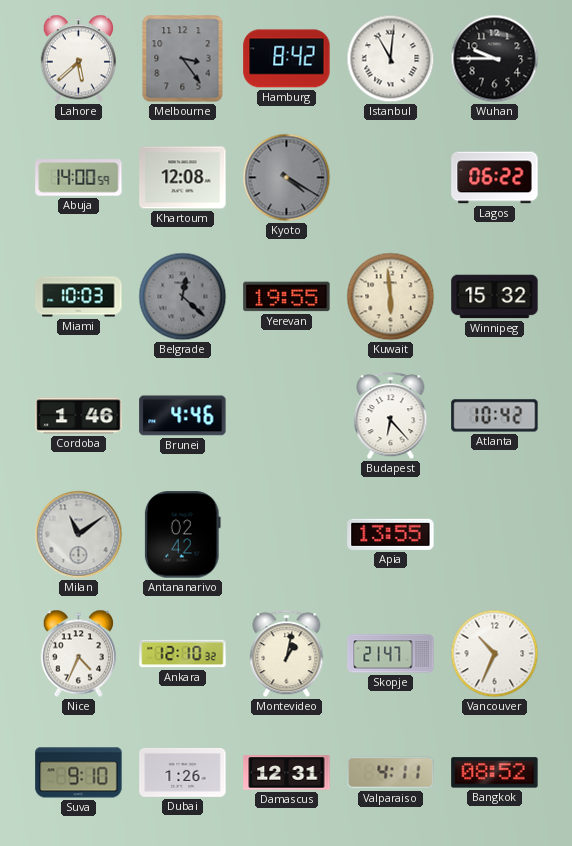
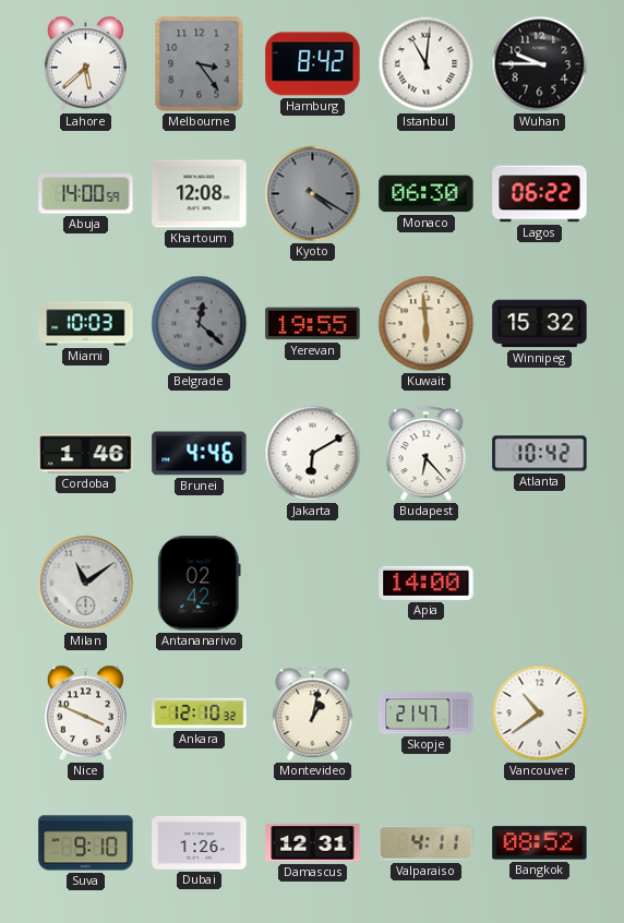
Monaco: none -> 06:30
Jakarta: none -> 6:10
Apia: 13:55 -> 14:00
Nice: 4:34 -> 3:49
Vancouver: 10:34 -> 10:39
